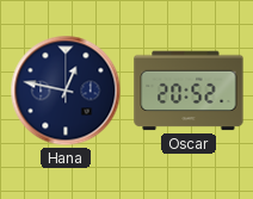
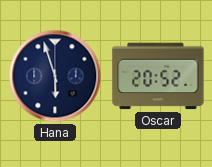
Hana: 12:47 -> 5:57
